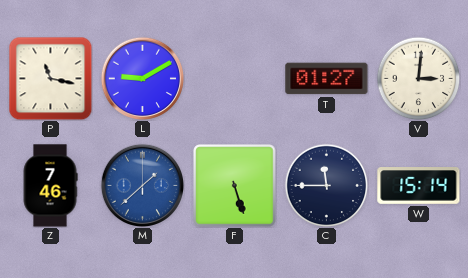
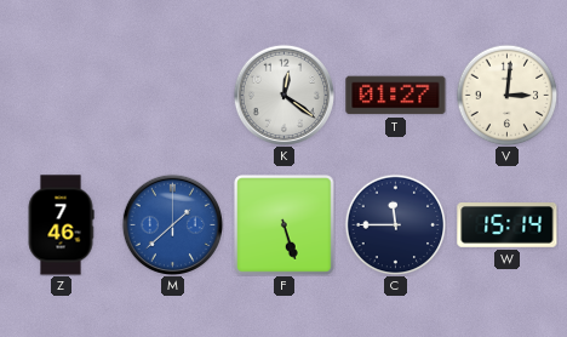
P: 11:17 -> none
L: 9:10 -> none
K: none -> 12:21
